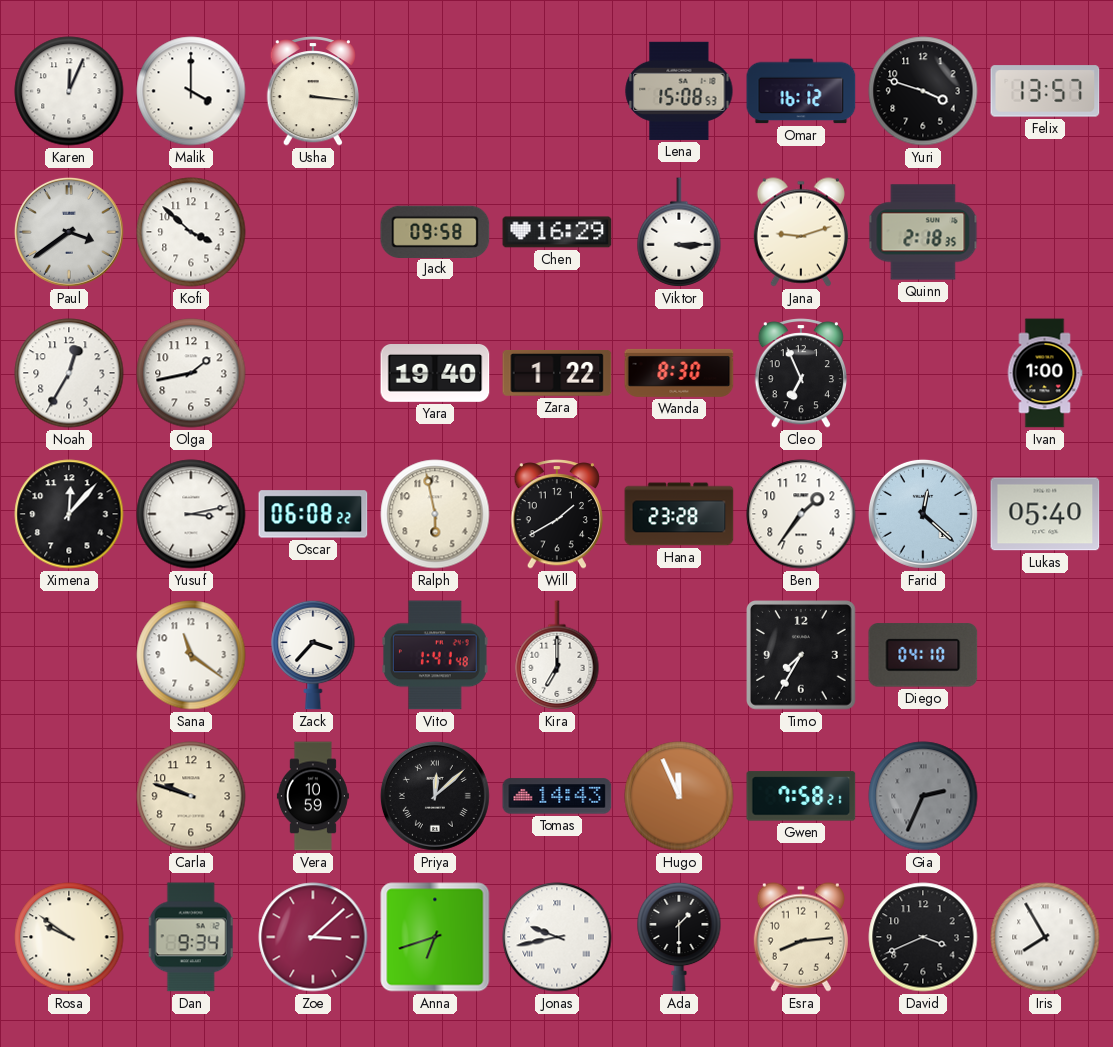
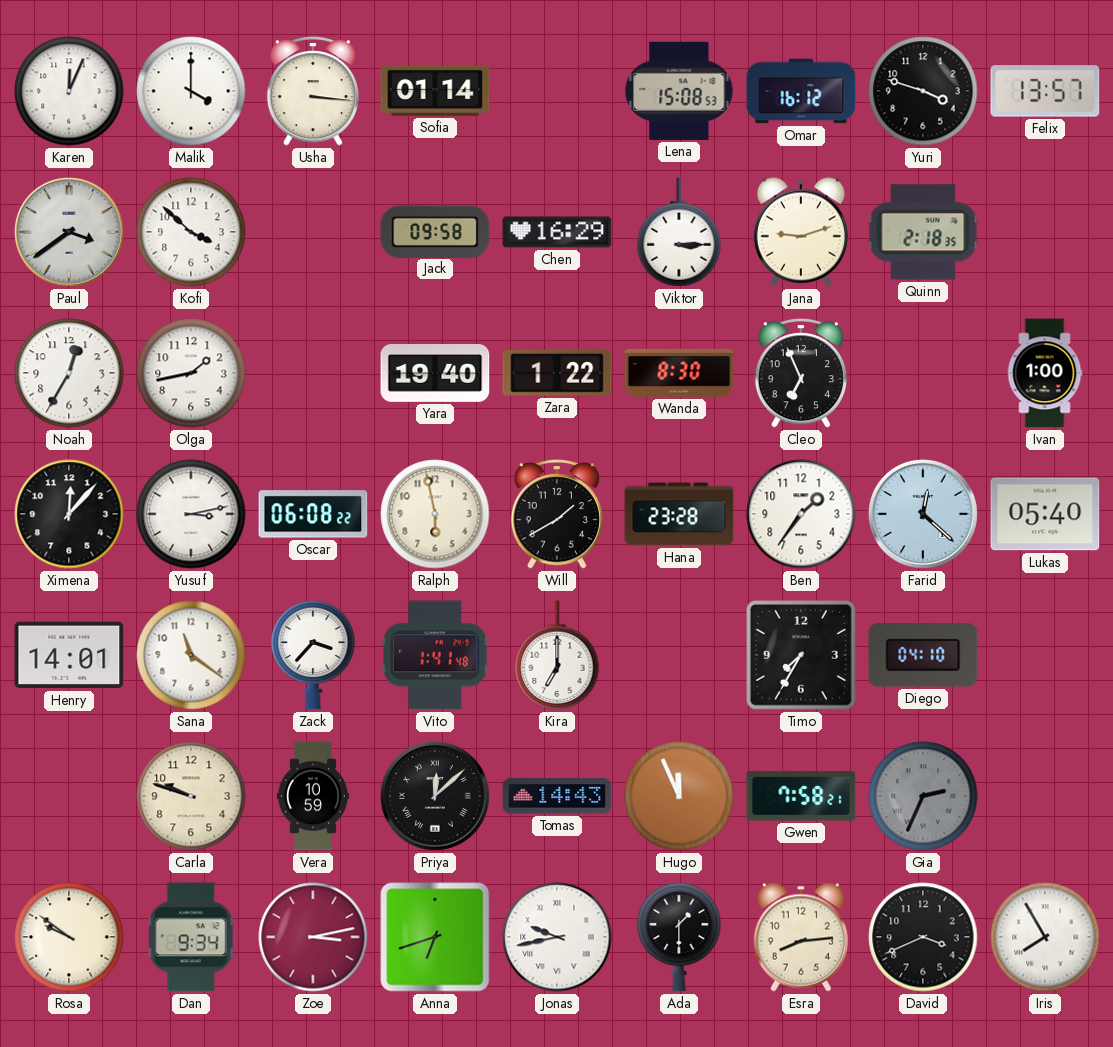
Sofia: none -> 01:14
Henry: none -> 14:01
Zoe: 3:08 -> 3:13
